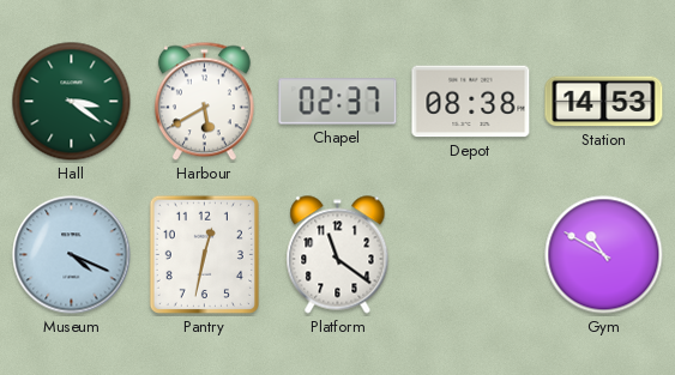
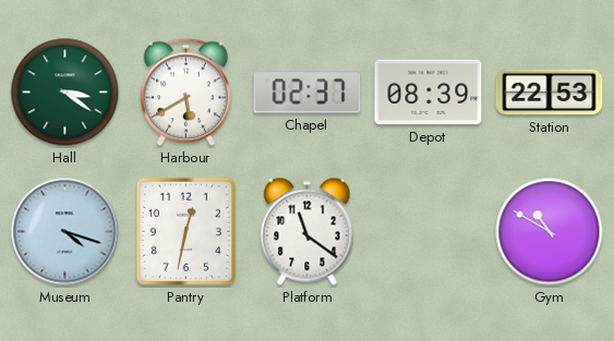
Depot: 08:38 -> 08:39
Station: 14:53 -> 22:53
Museum: 4:19 -> 4:18
